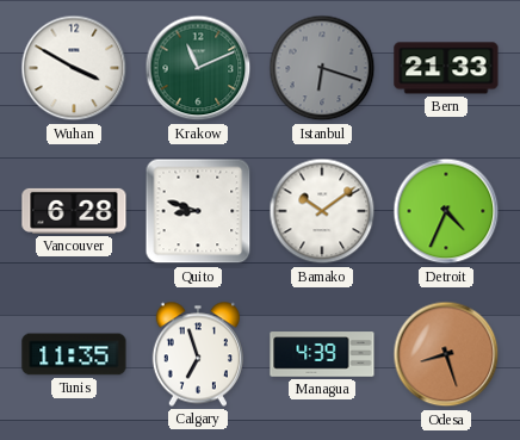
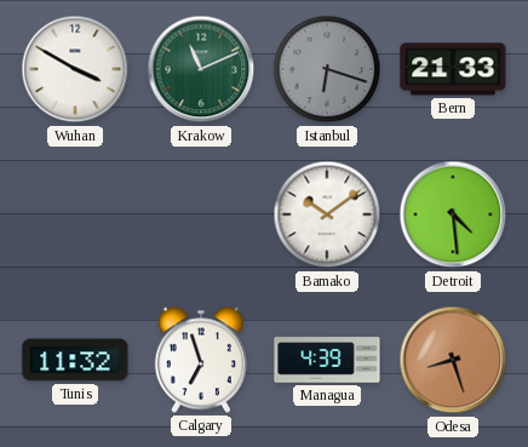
Vancouver: 6:28 -> none
Quito: 8:48 -> none
Detroit: 4:34 -> 4:29
Tunis: 11:35 -> 11:32
